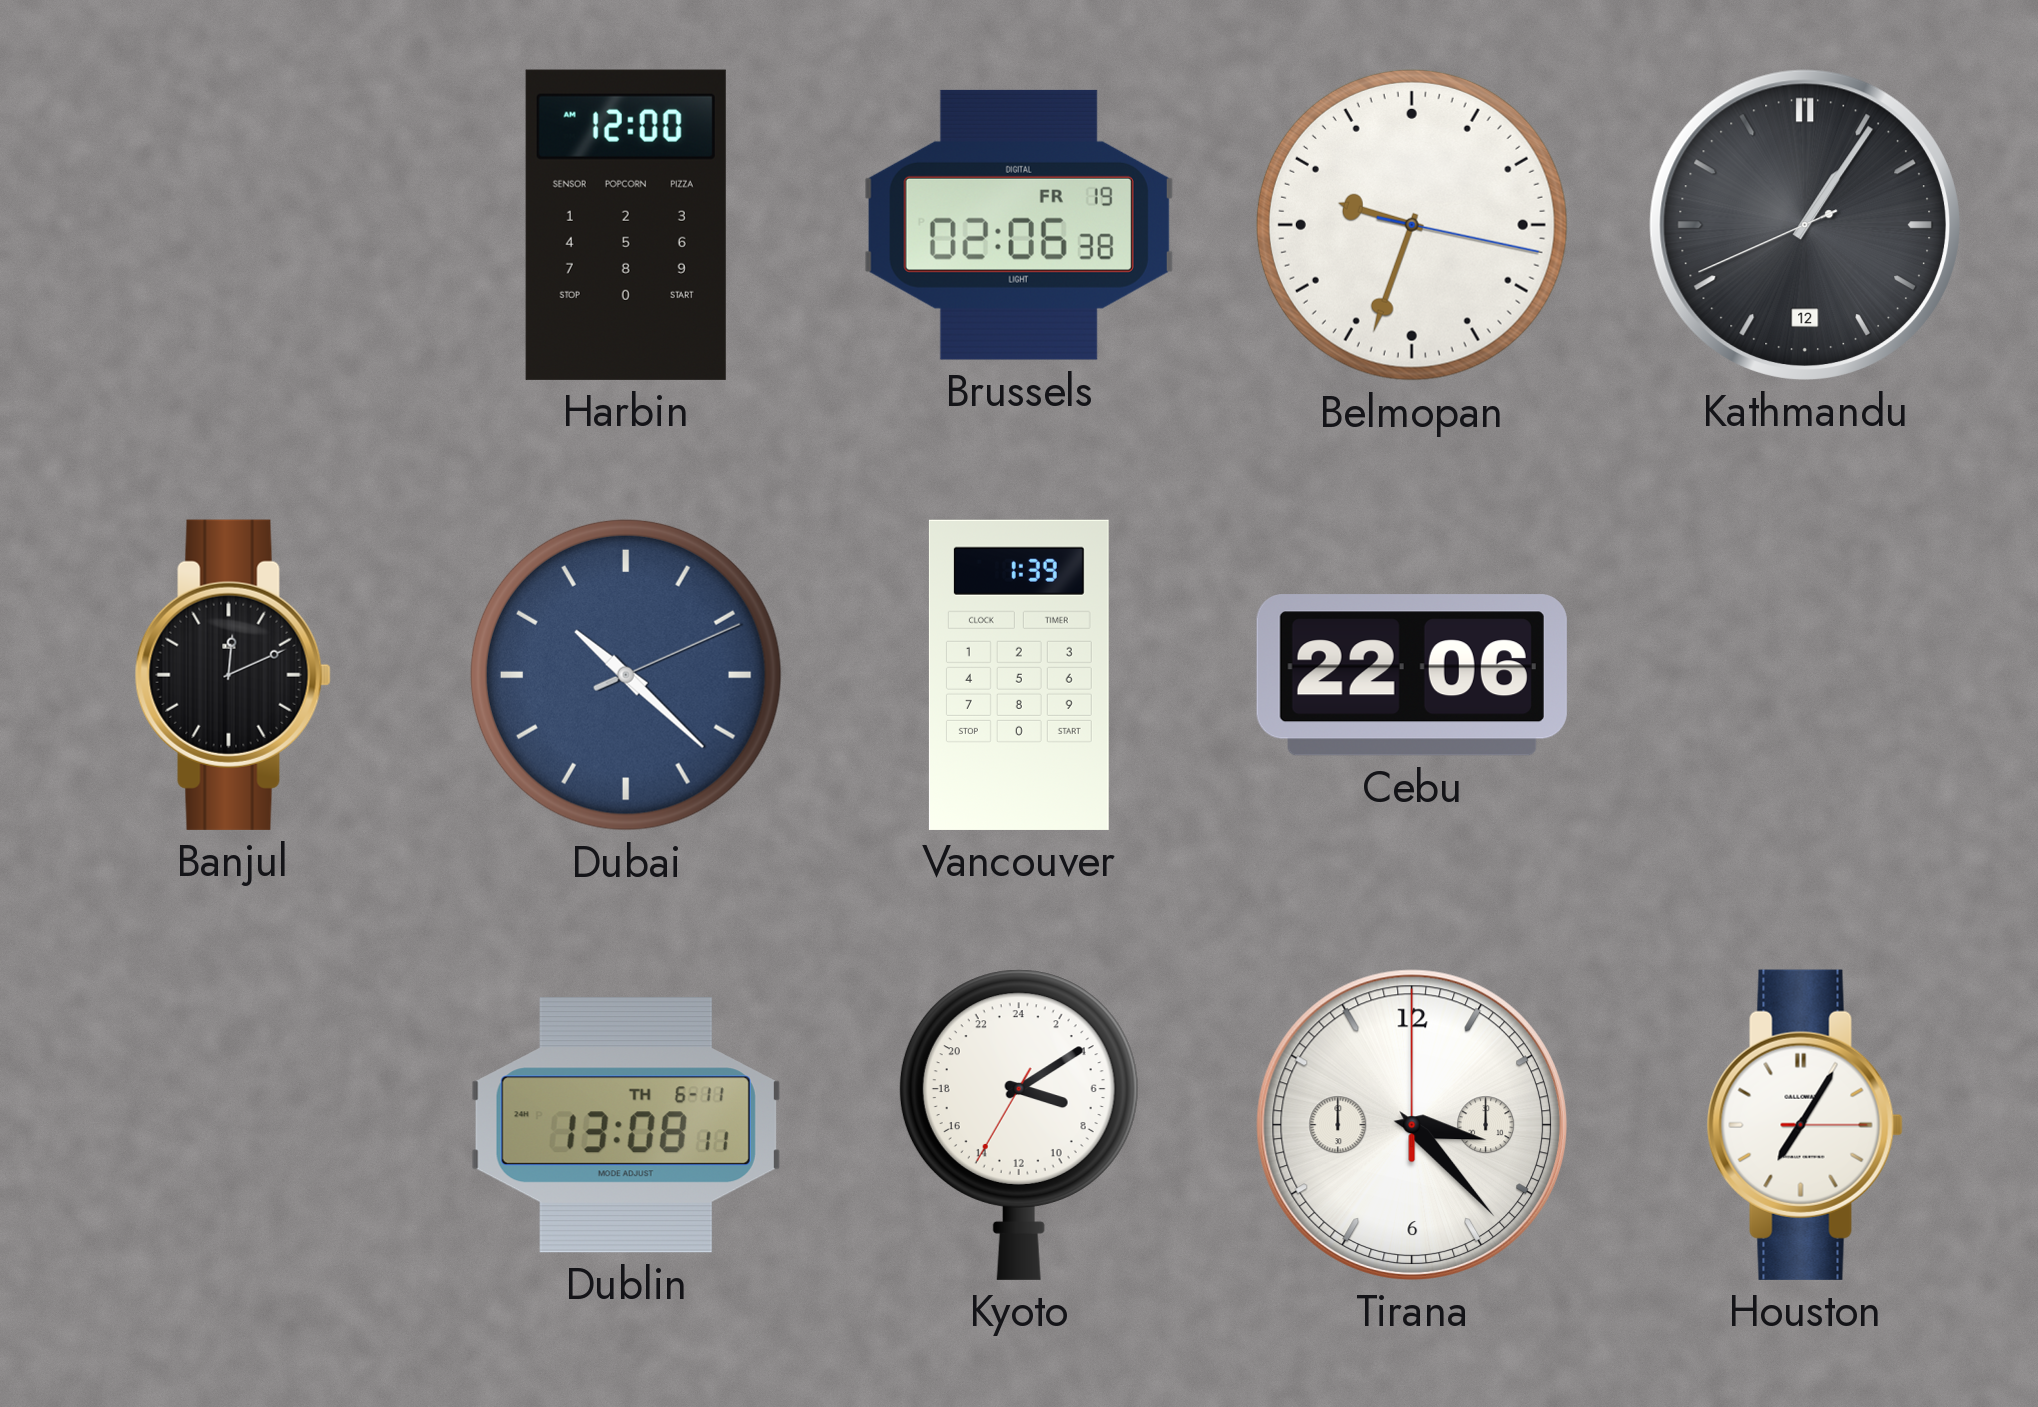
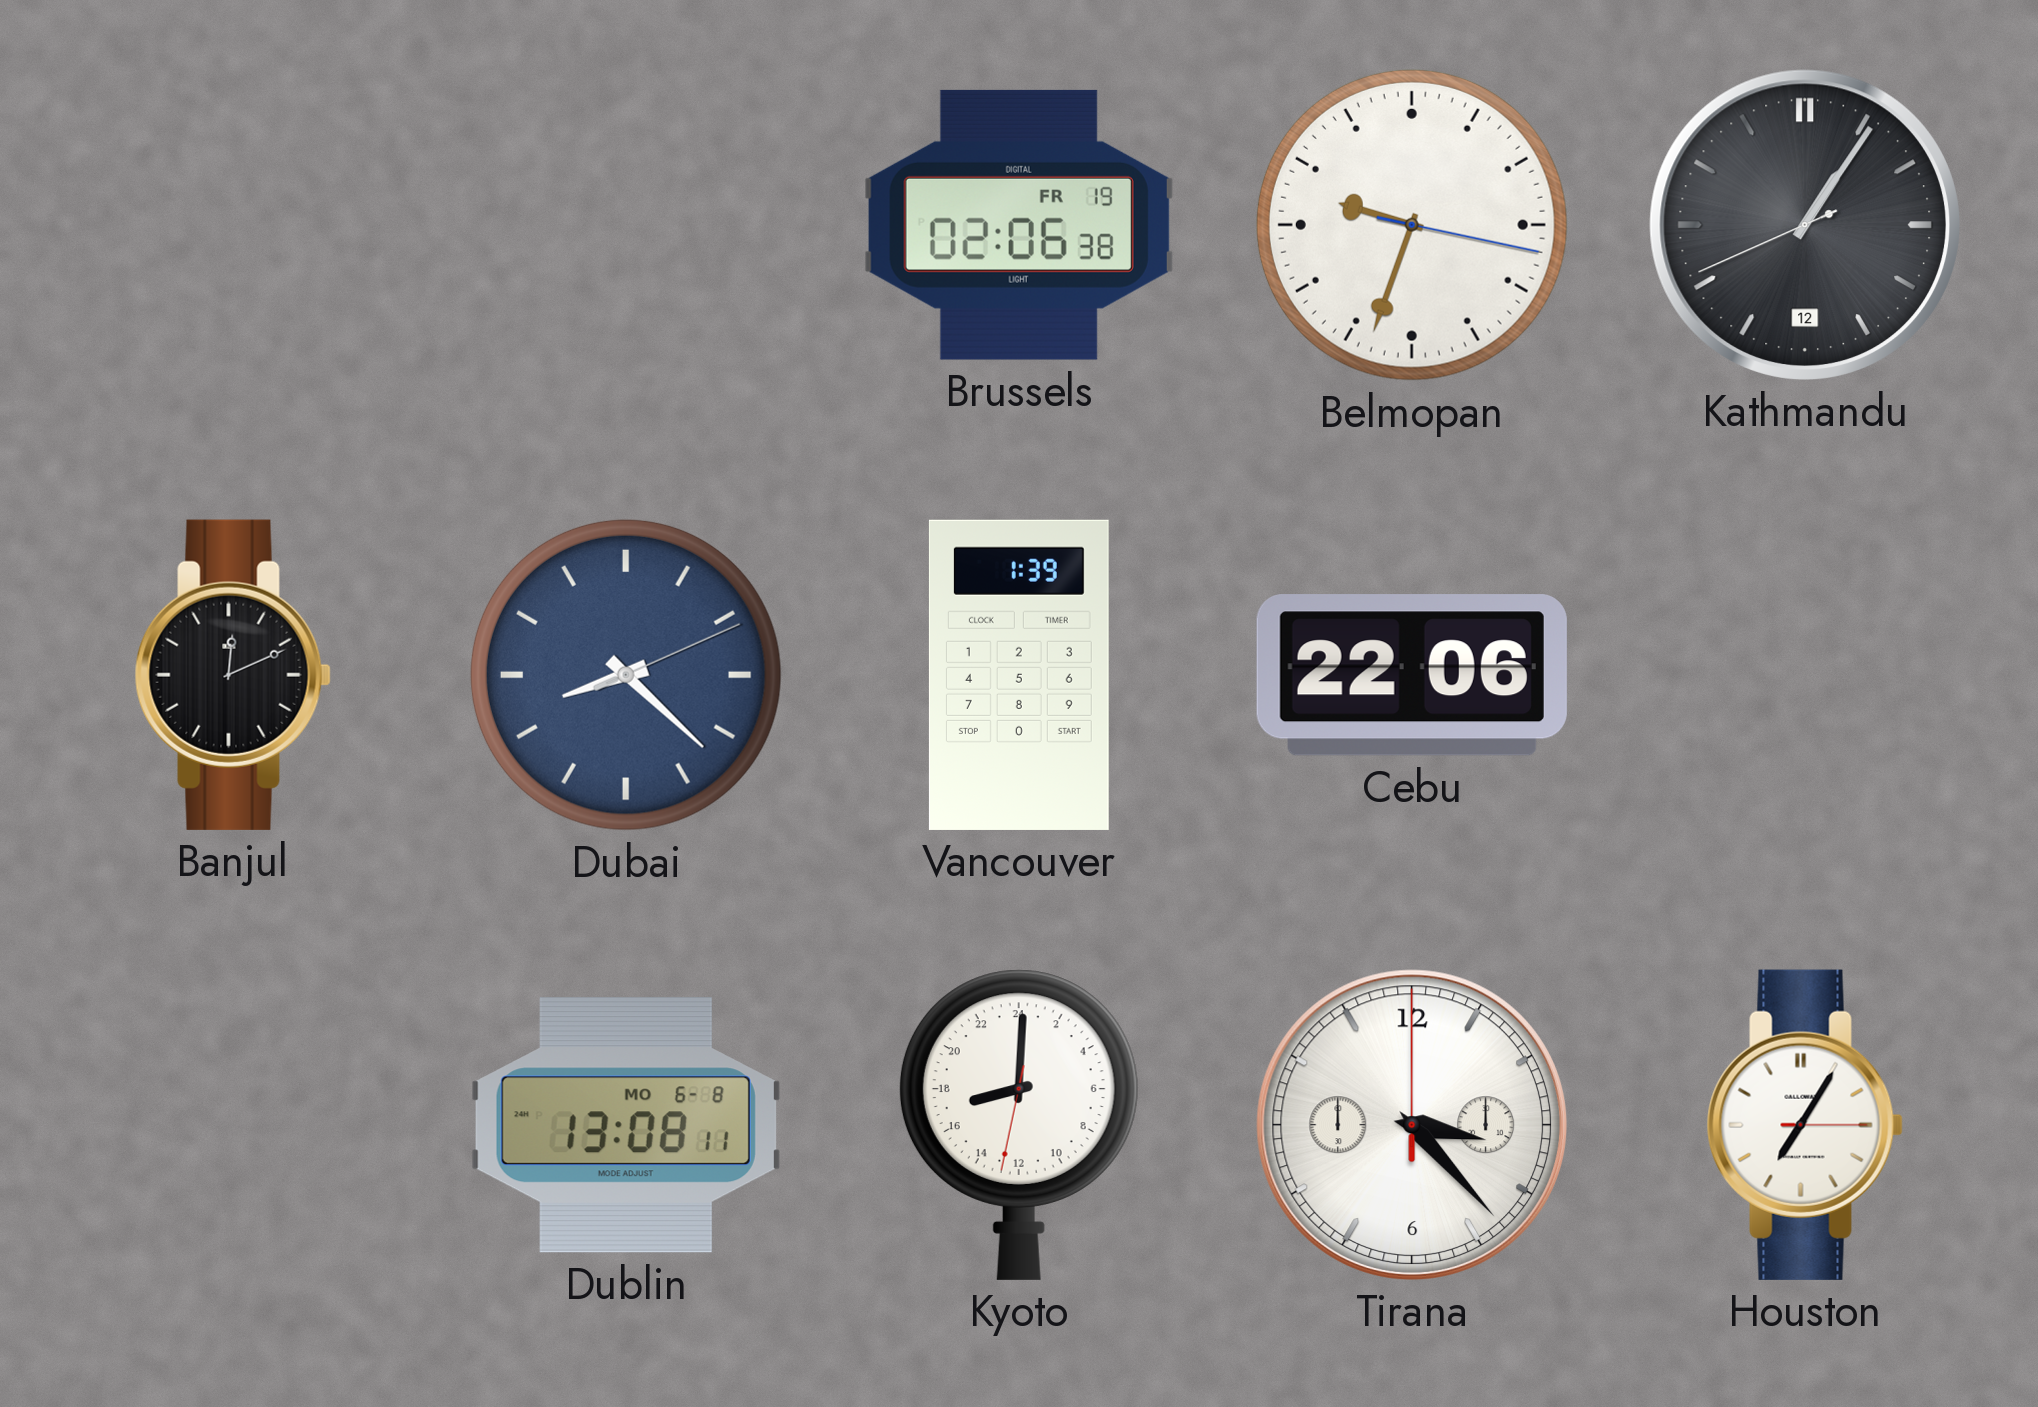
Harbin: 12:00 -> none
Dubai: 10:22 -> 8:22
Dublin date: TH 6-11 -> MO 6-8
Kyoto: 7:09 -> 17:00
